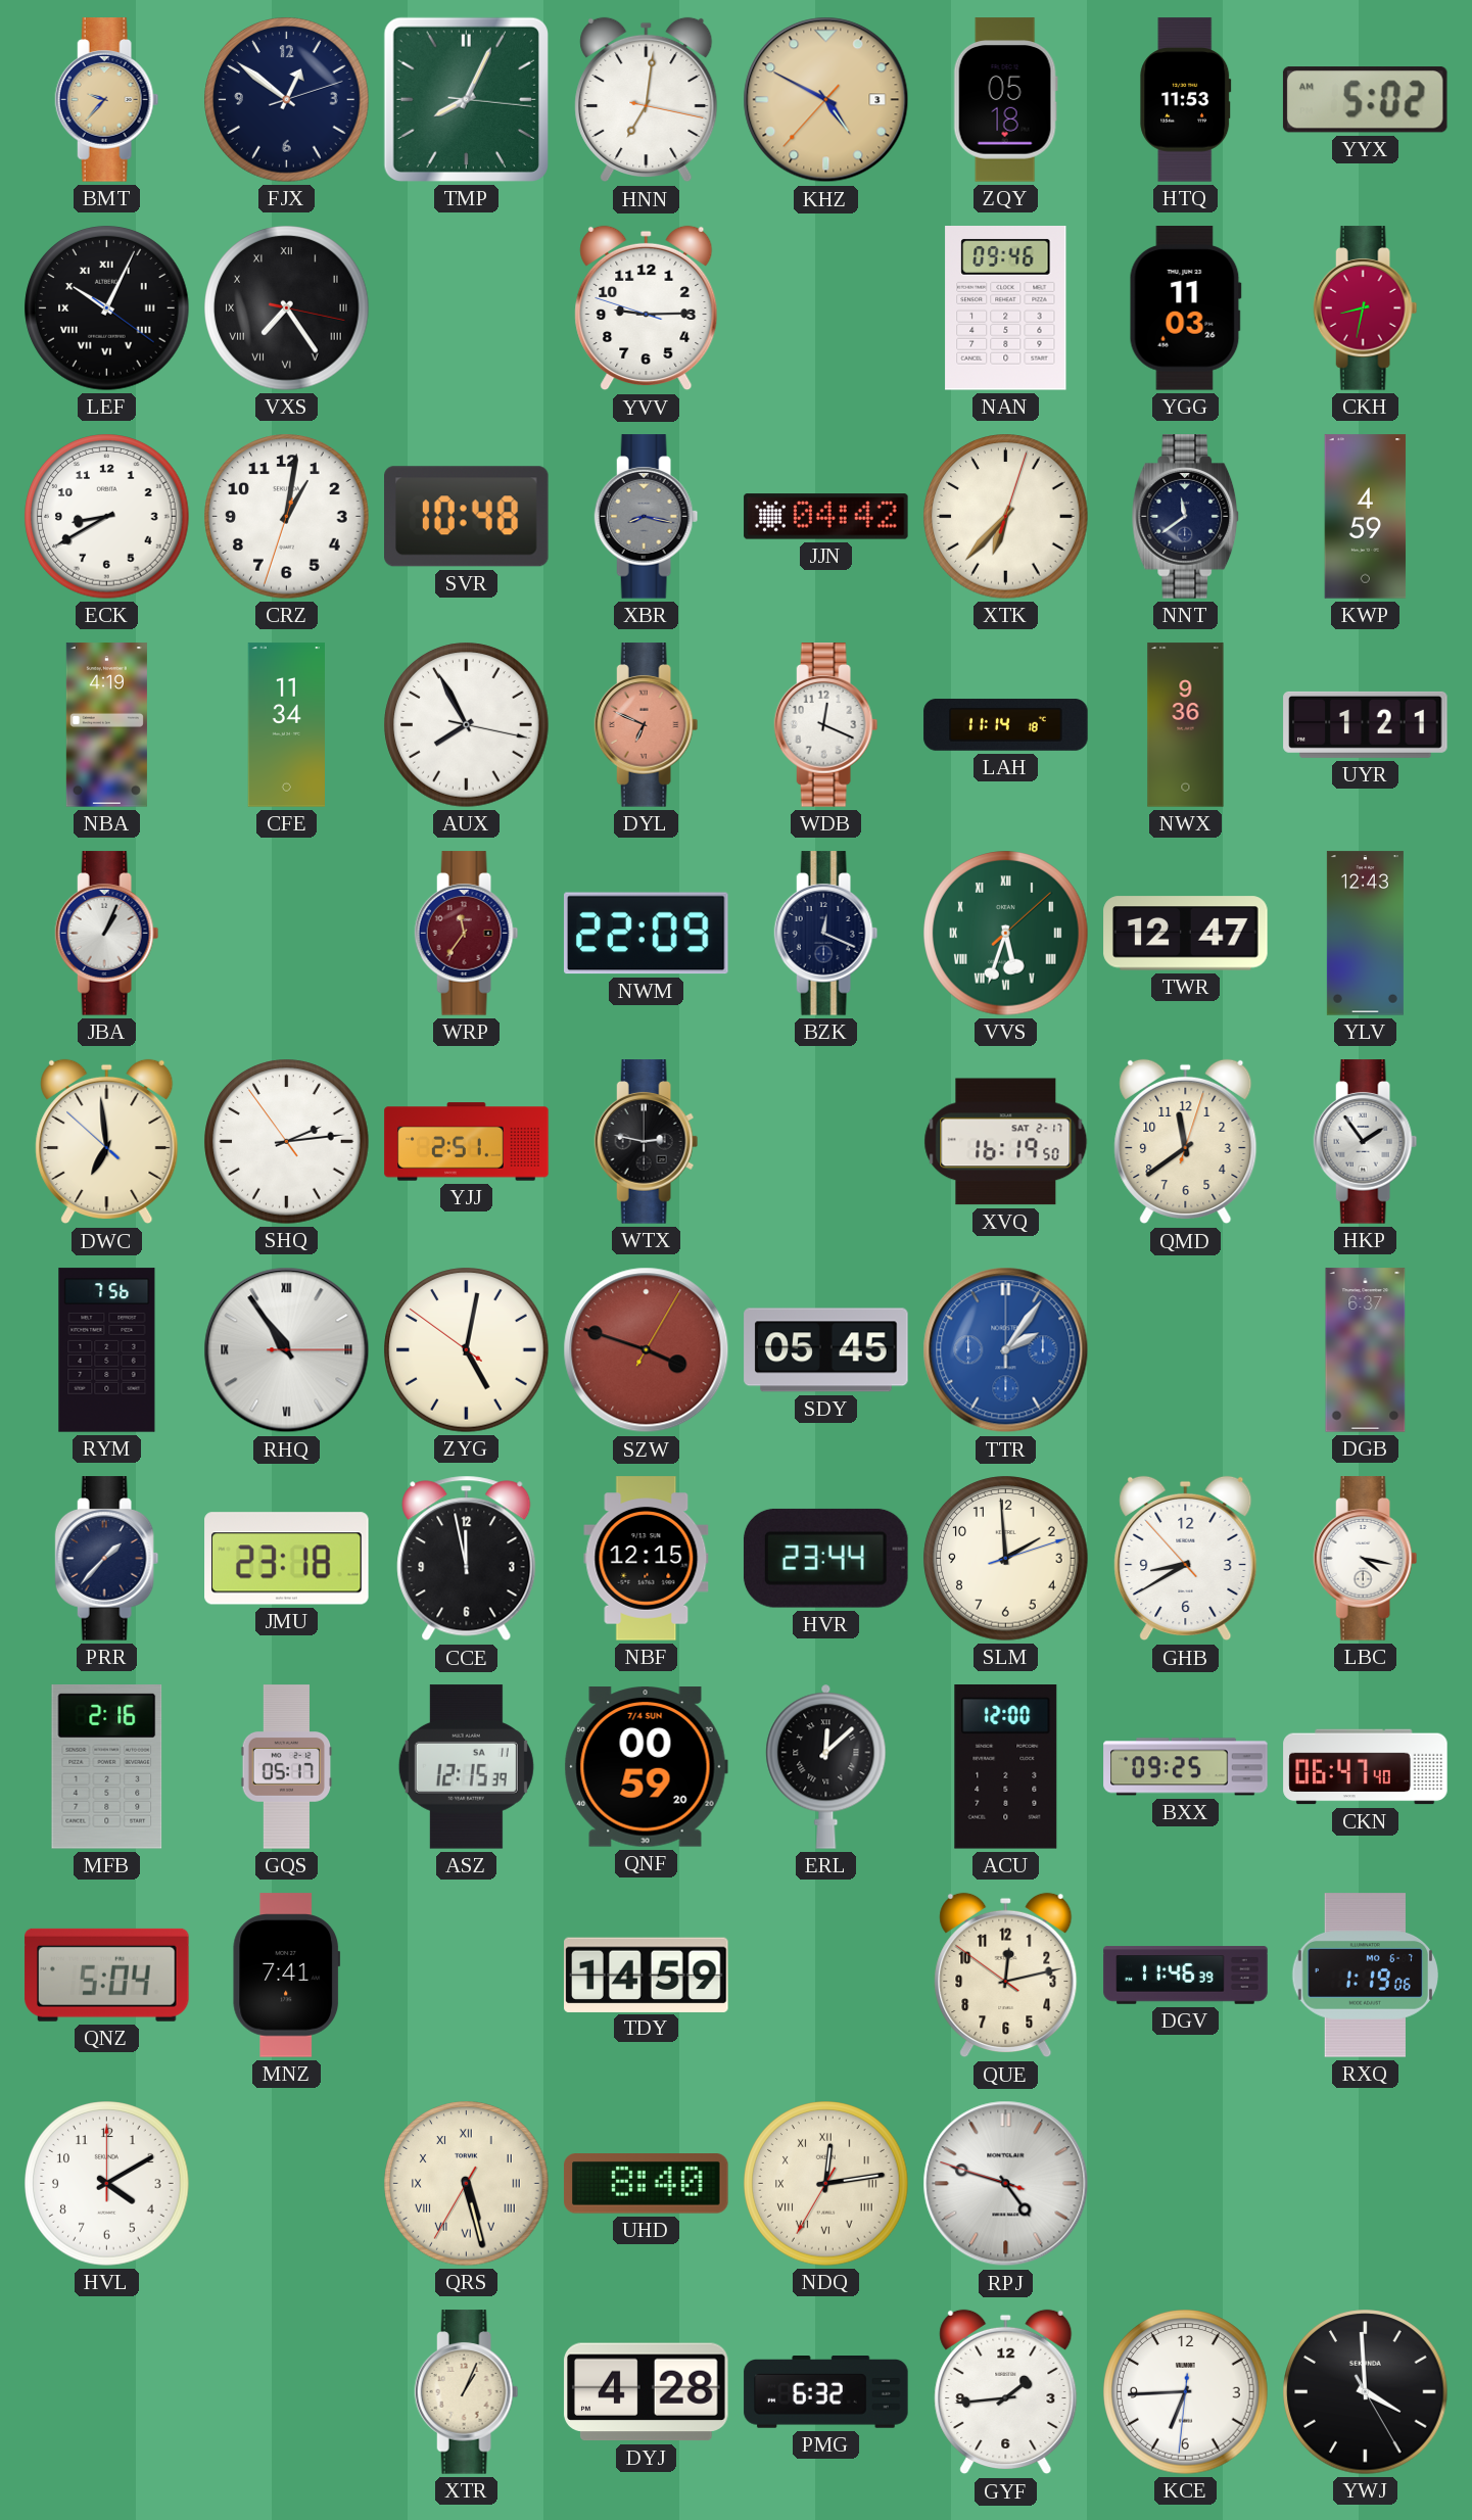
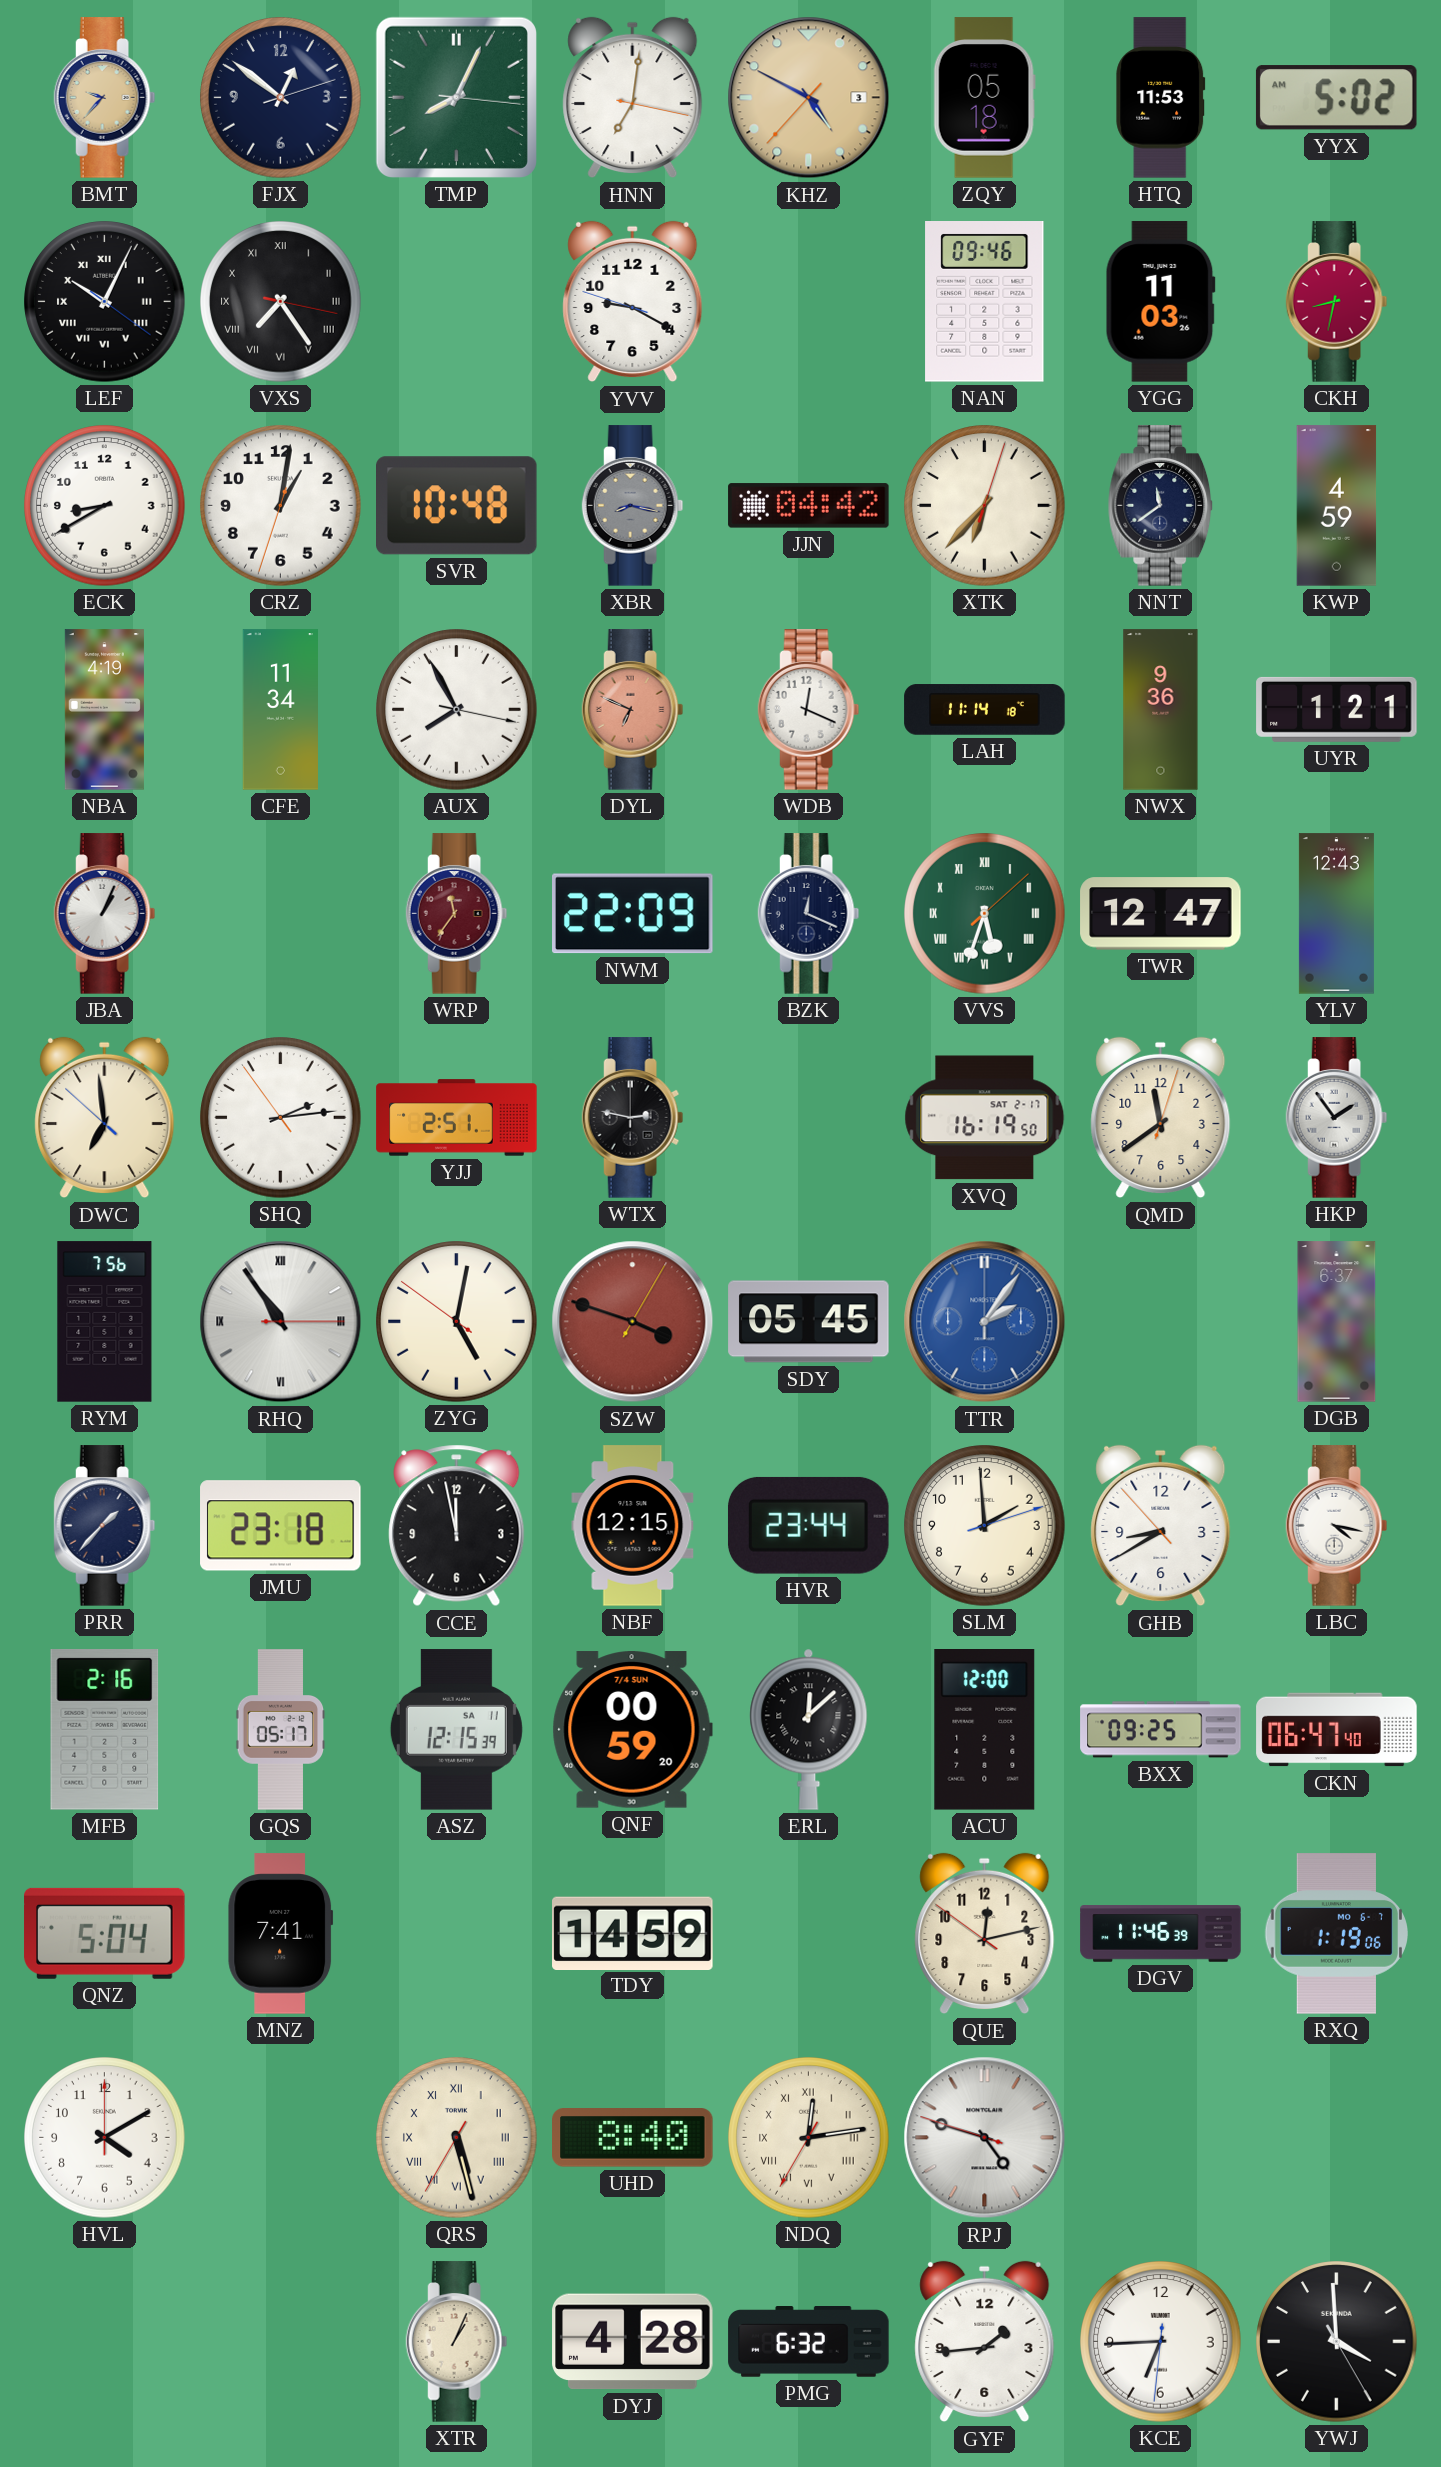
YVV: 9:14 -> 9:19
